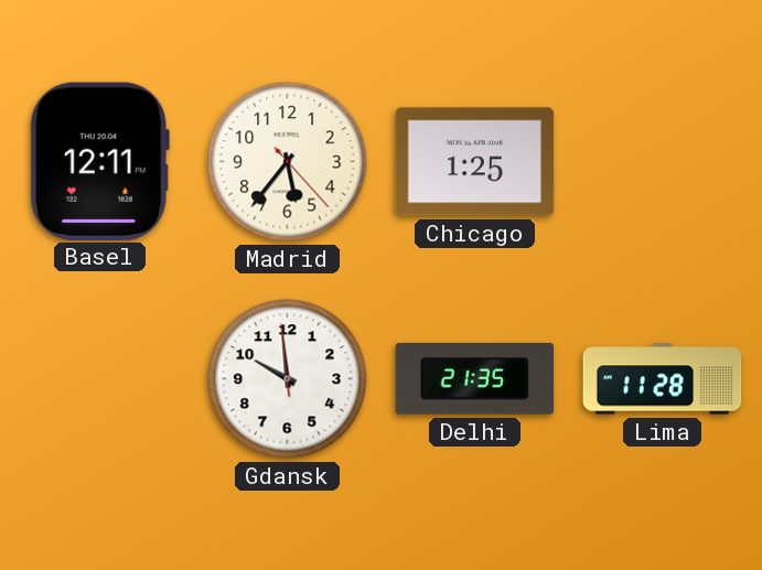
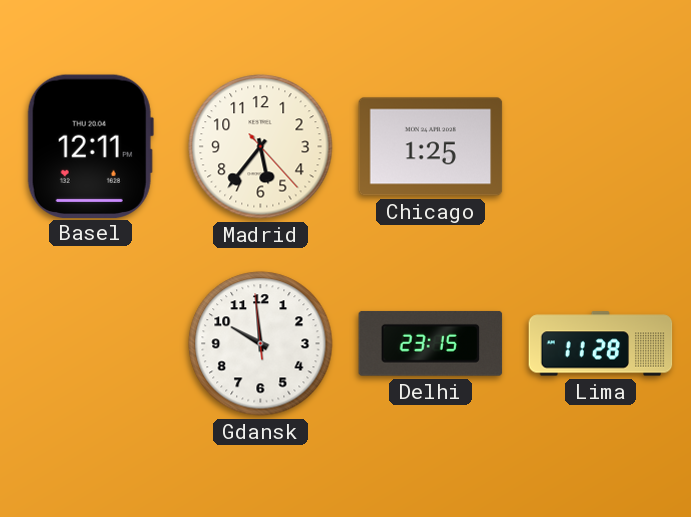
Delhi: 21:35 -> 23:15
